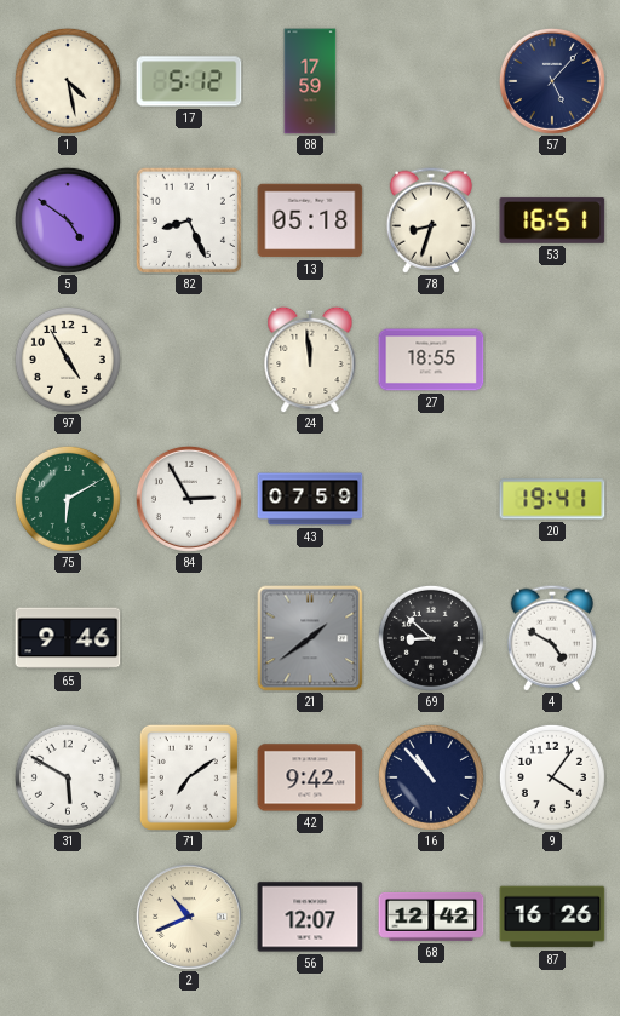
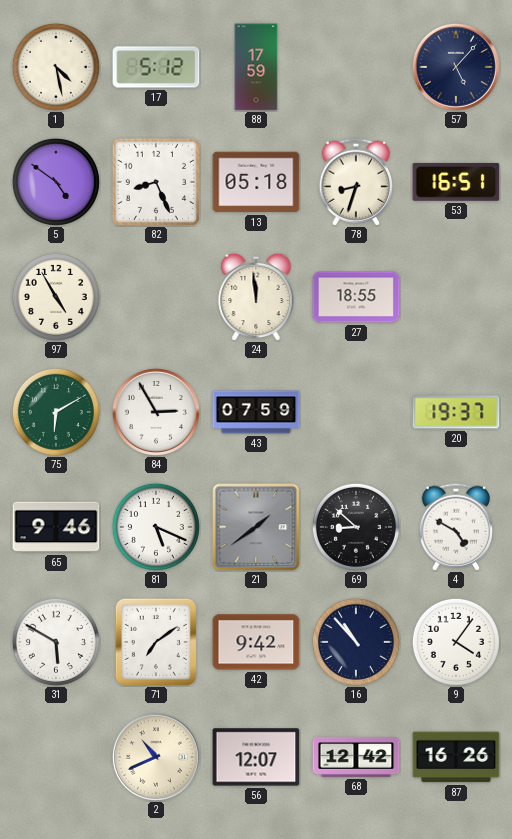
20: 19:41 -> 19:37
81: none -> 5:19
